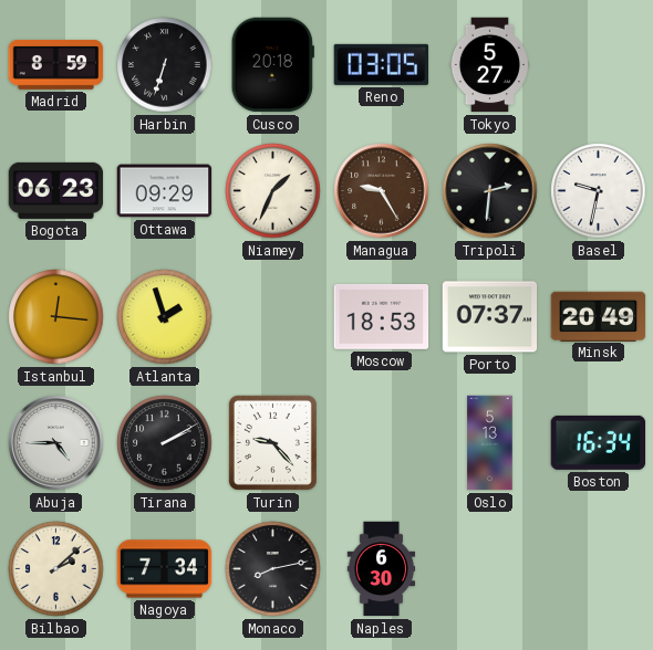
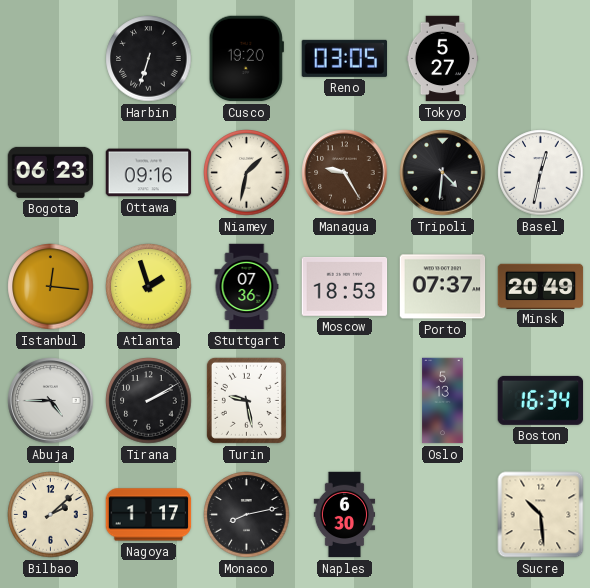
Madrid: 8:59 -> none
Cusco: 20:18 -> 19:20
Ottawa: 09:29 -> 09:16
Niamey: 1:34 -> 1:32
Tripoli: 2:31 -> 4:31
Basel: 9:32 -> 12:32
Stuttgart: none -> 07:36
Turin: 9:23 -> 9:28
Nagoya: 7:34 -> 1:17
Sucre: none -> 10:29
